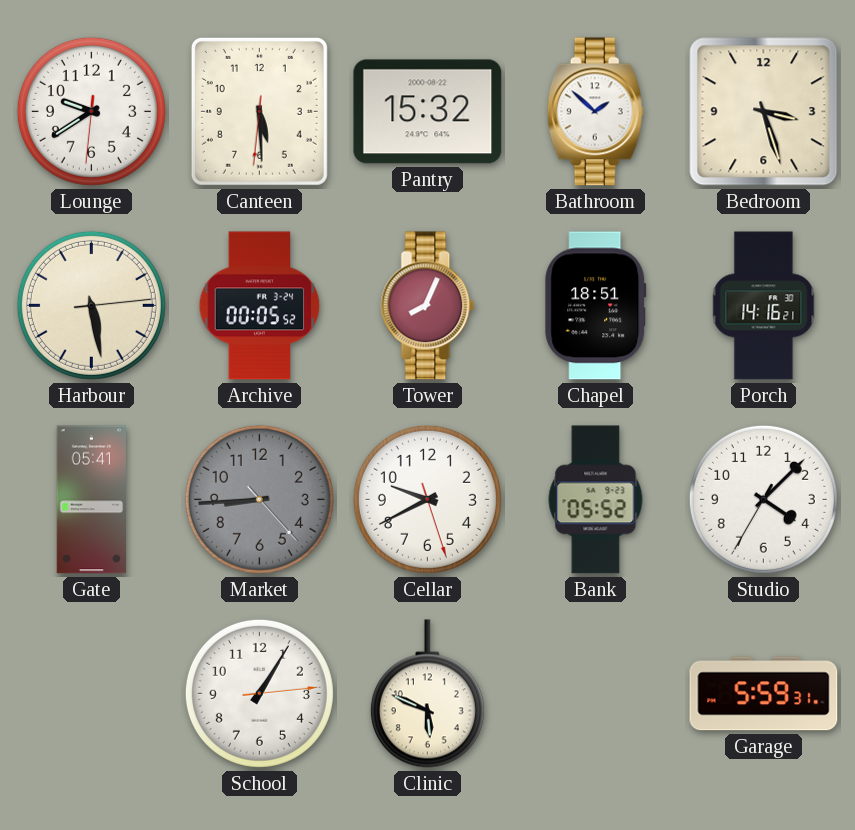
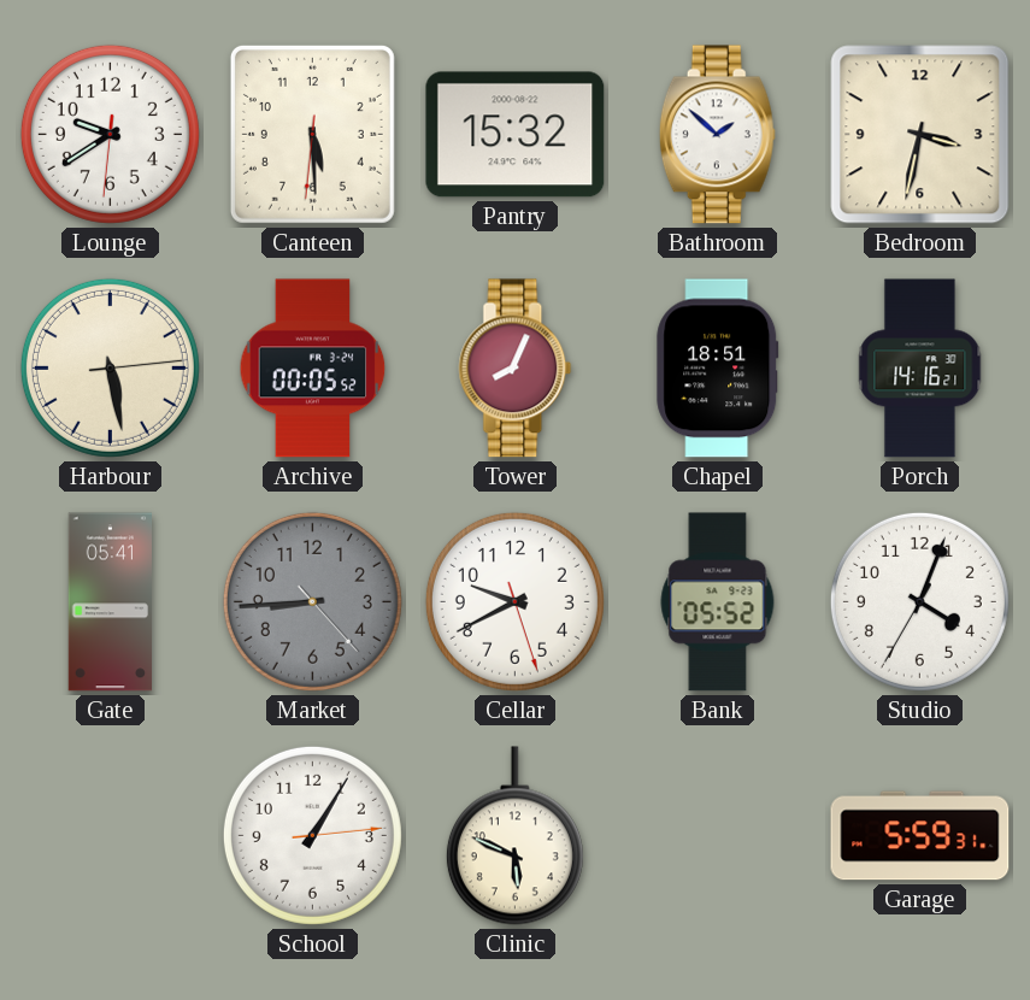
Bedroom: 3:27 -> 3:32
Studio: 4:07 -> 4:03
